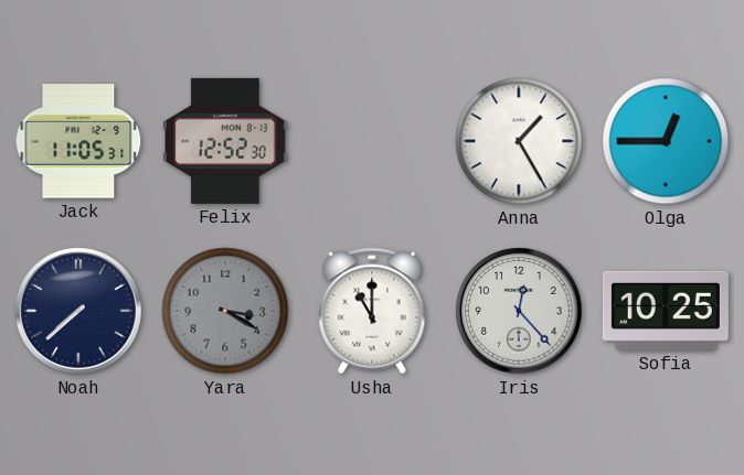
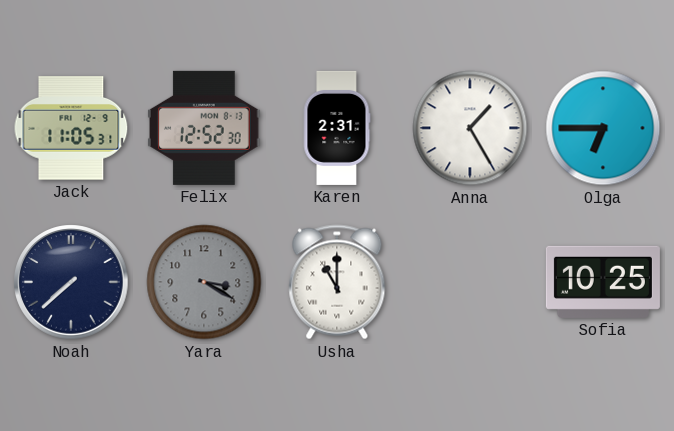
Karen: none -> 2:31
Olga: 12:45 -> 6:45
Iris: 12:23 -> none
